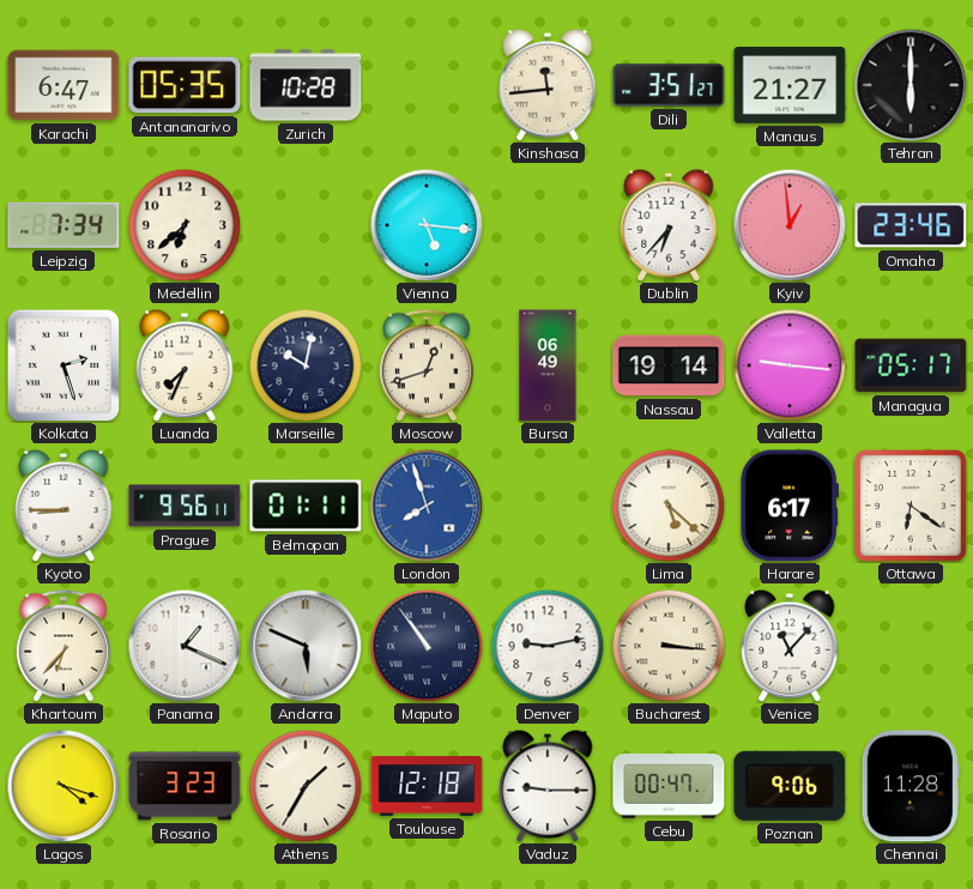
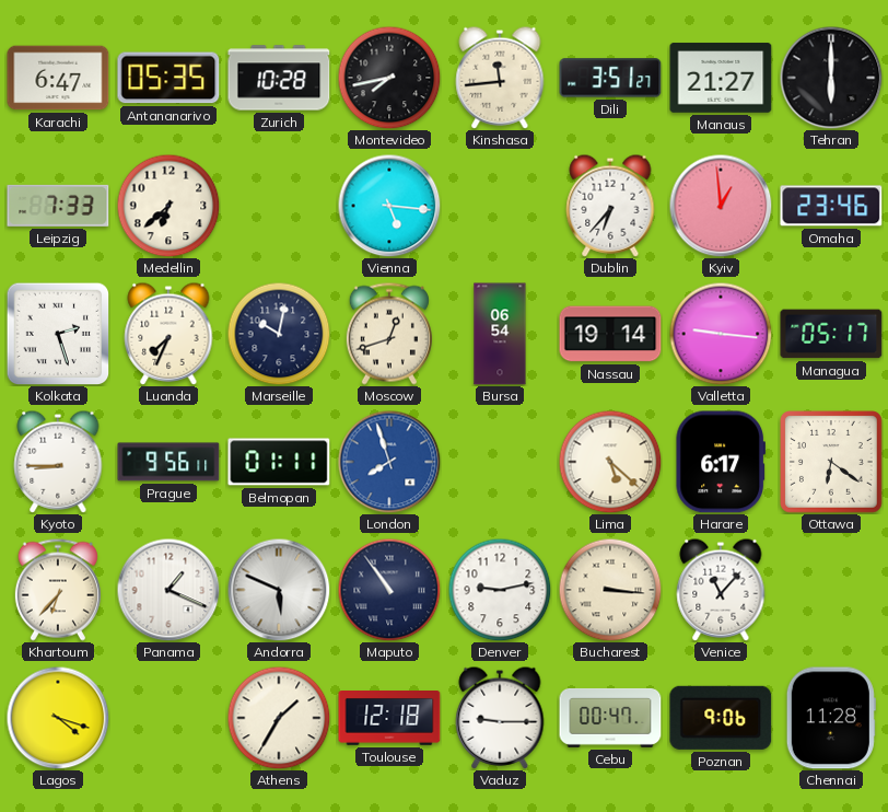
Montevideo: none -> 7:43
Leipzig: 7:34 -> 7:33
Bursa: 06:49 -> 06:54
Rosario: 3:23 -> none
